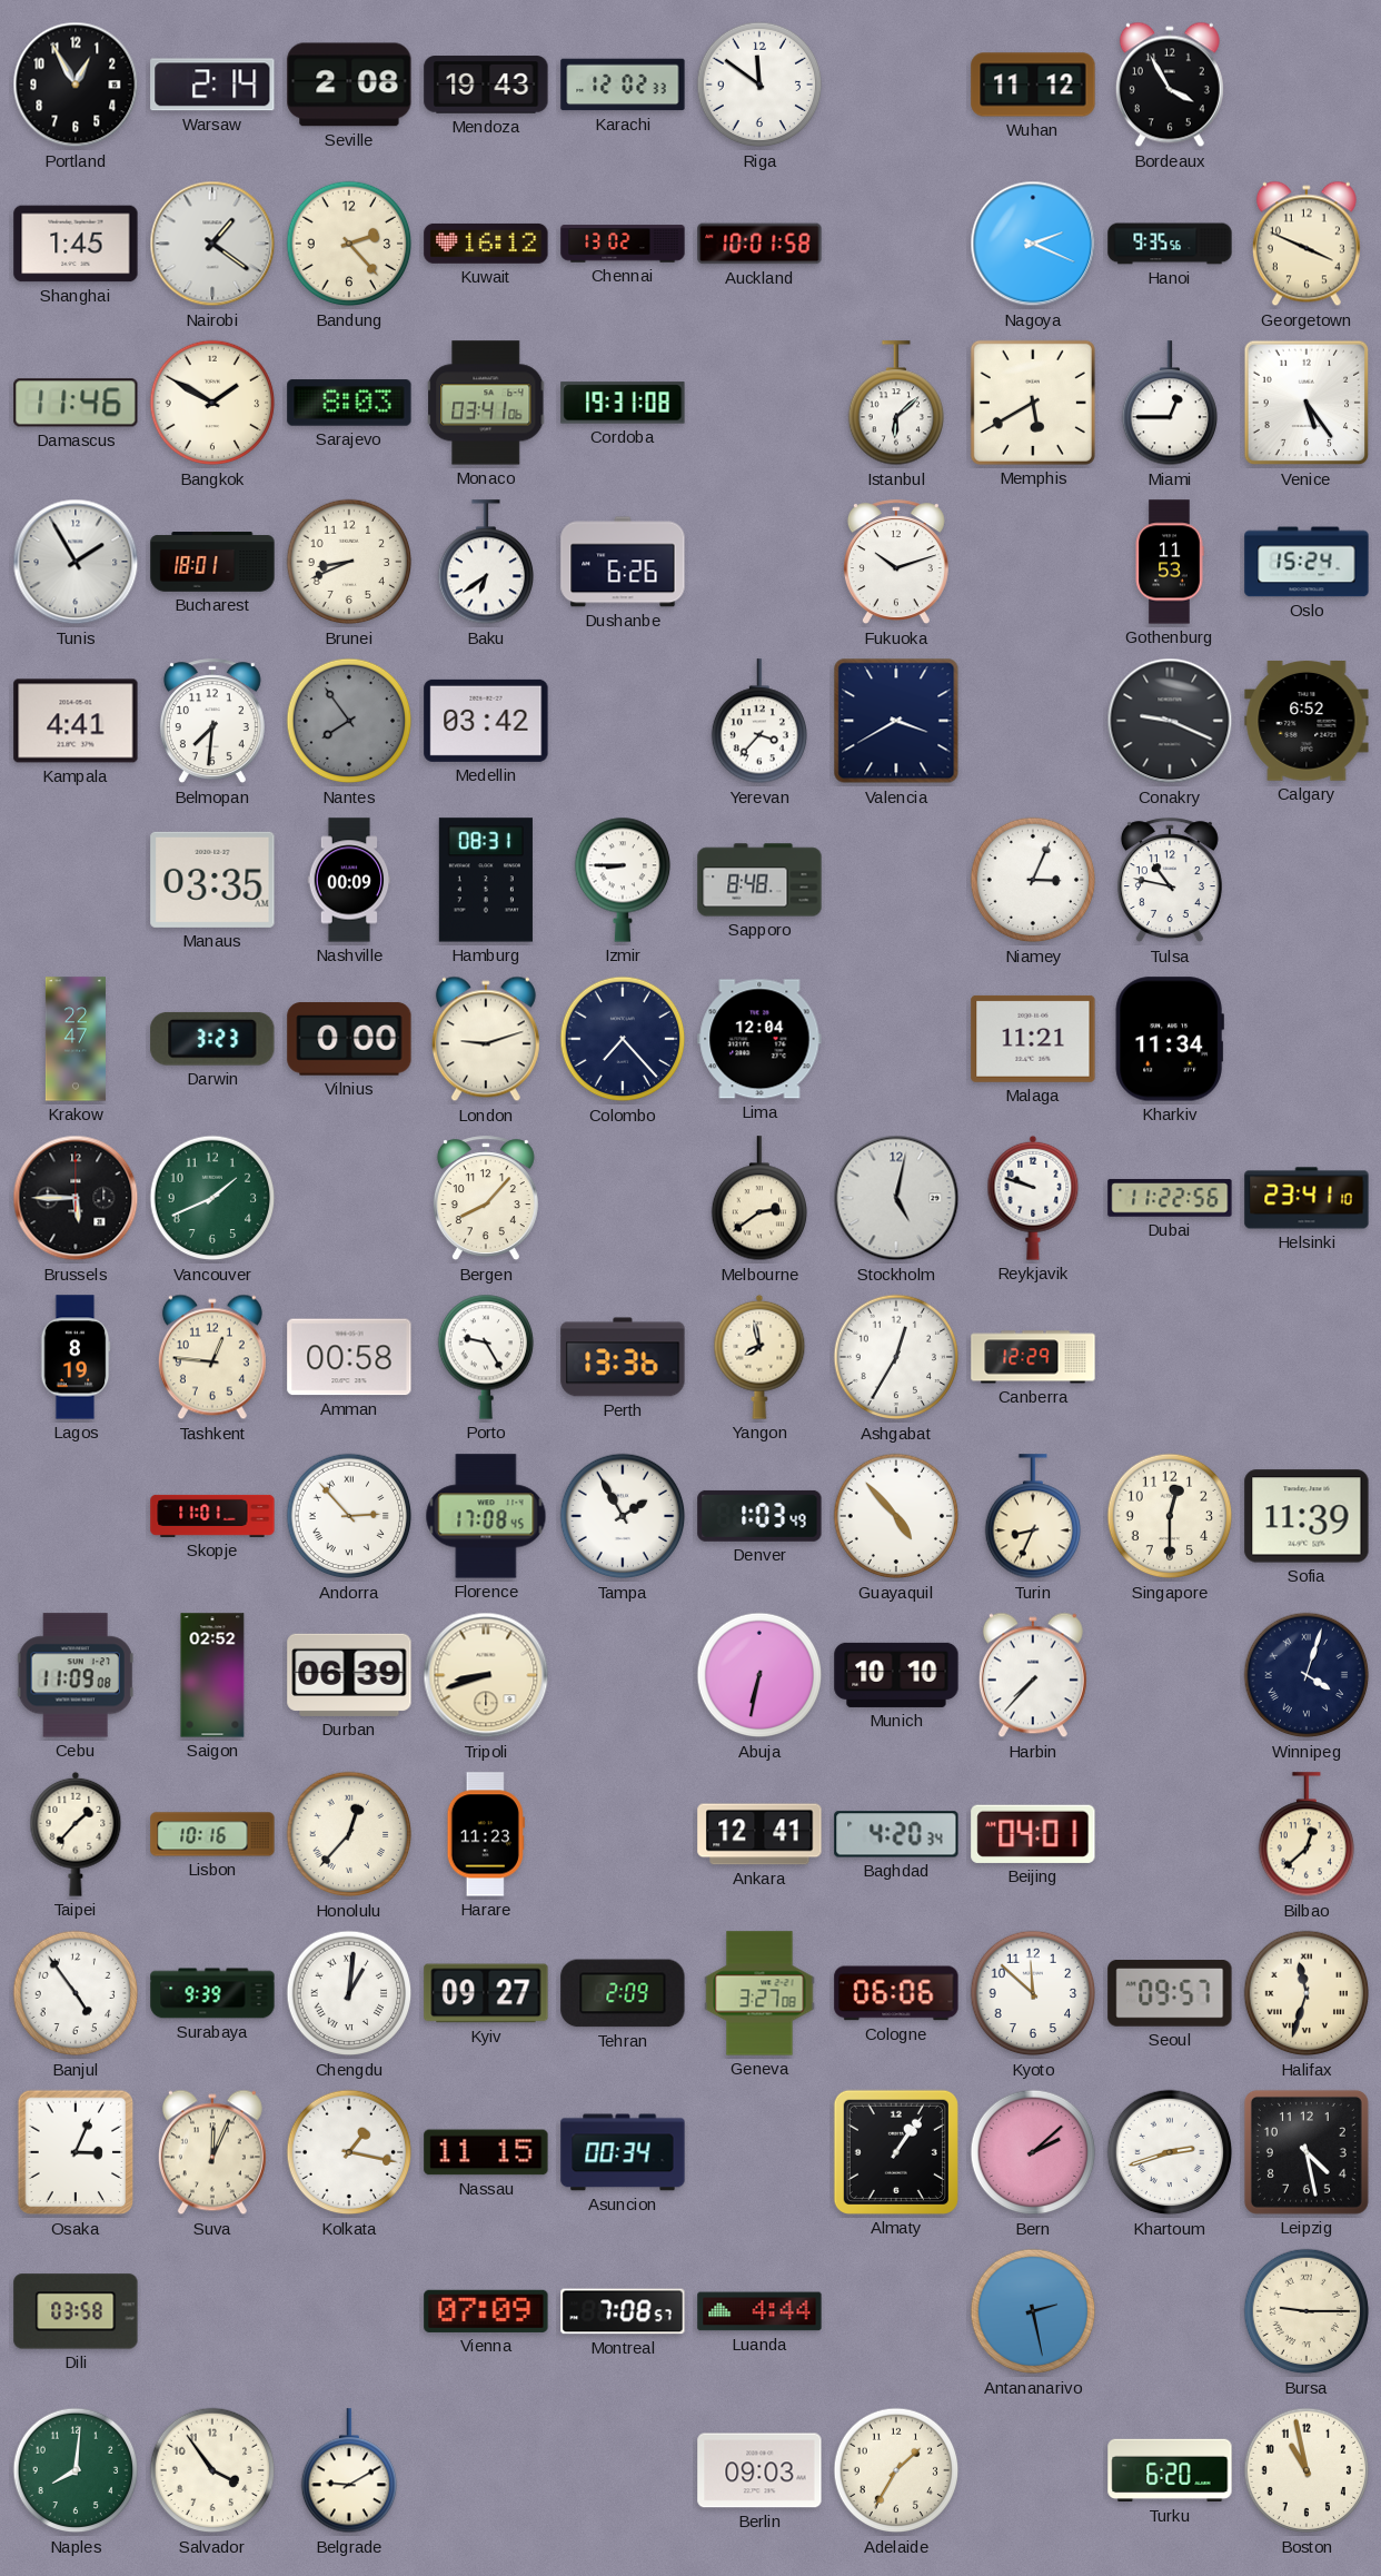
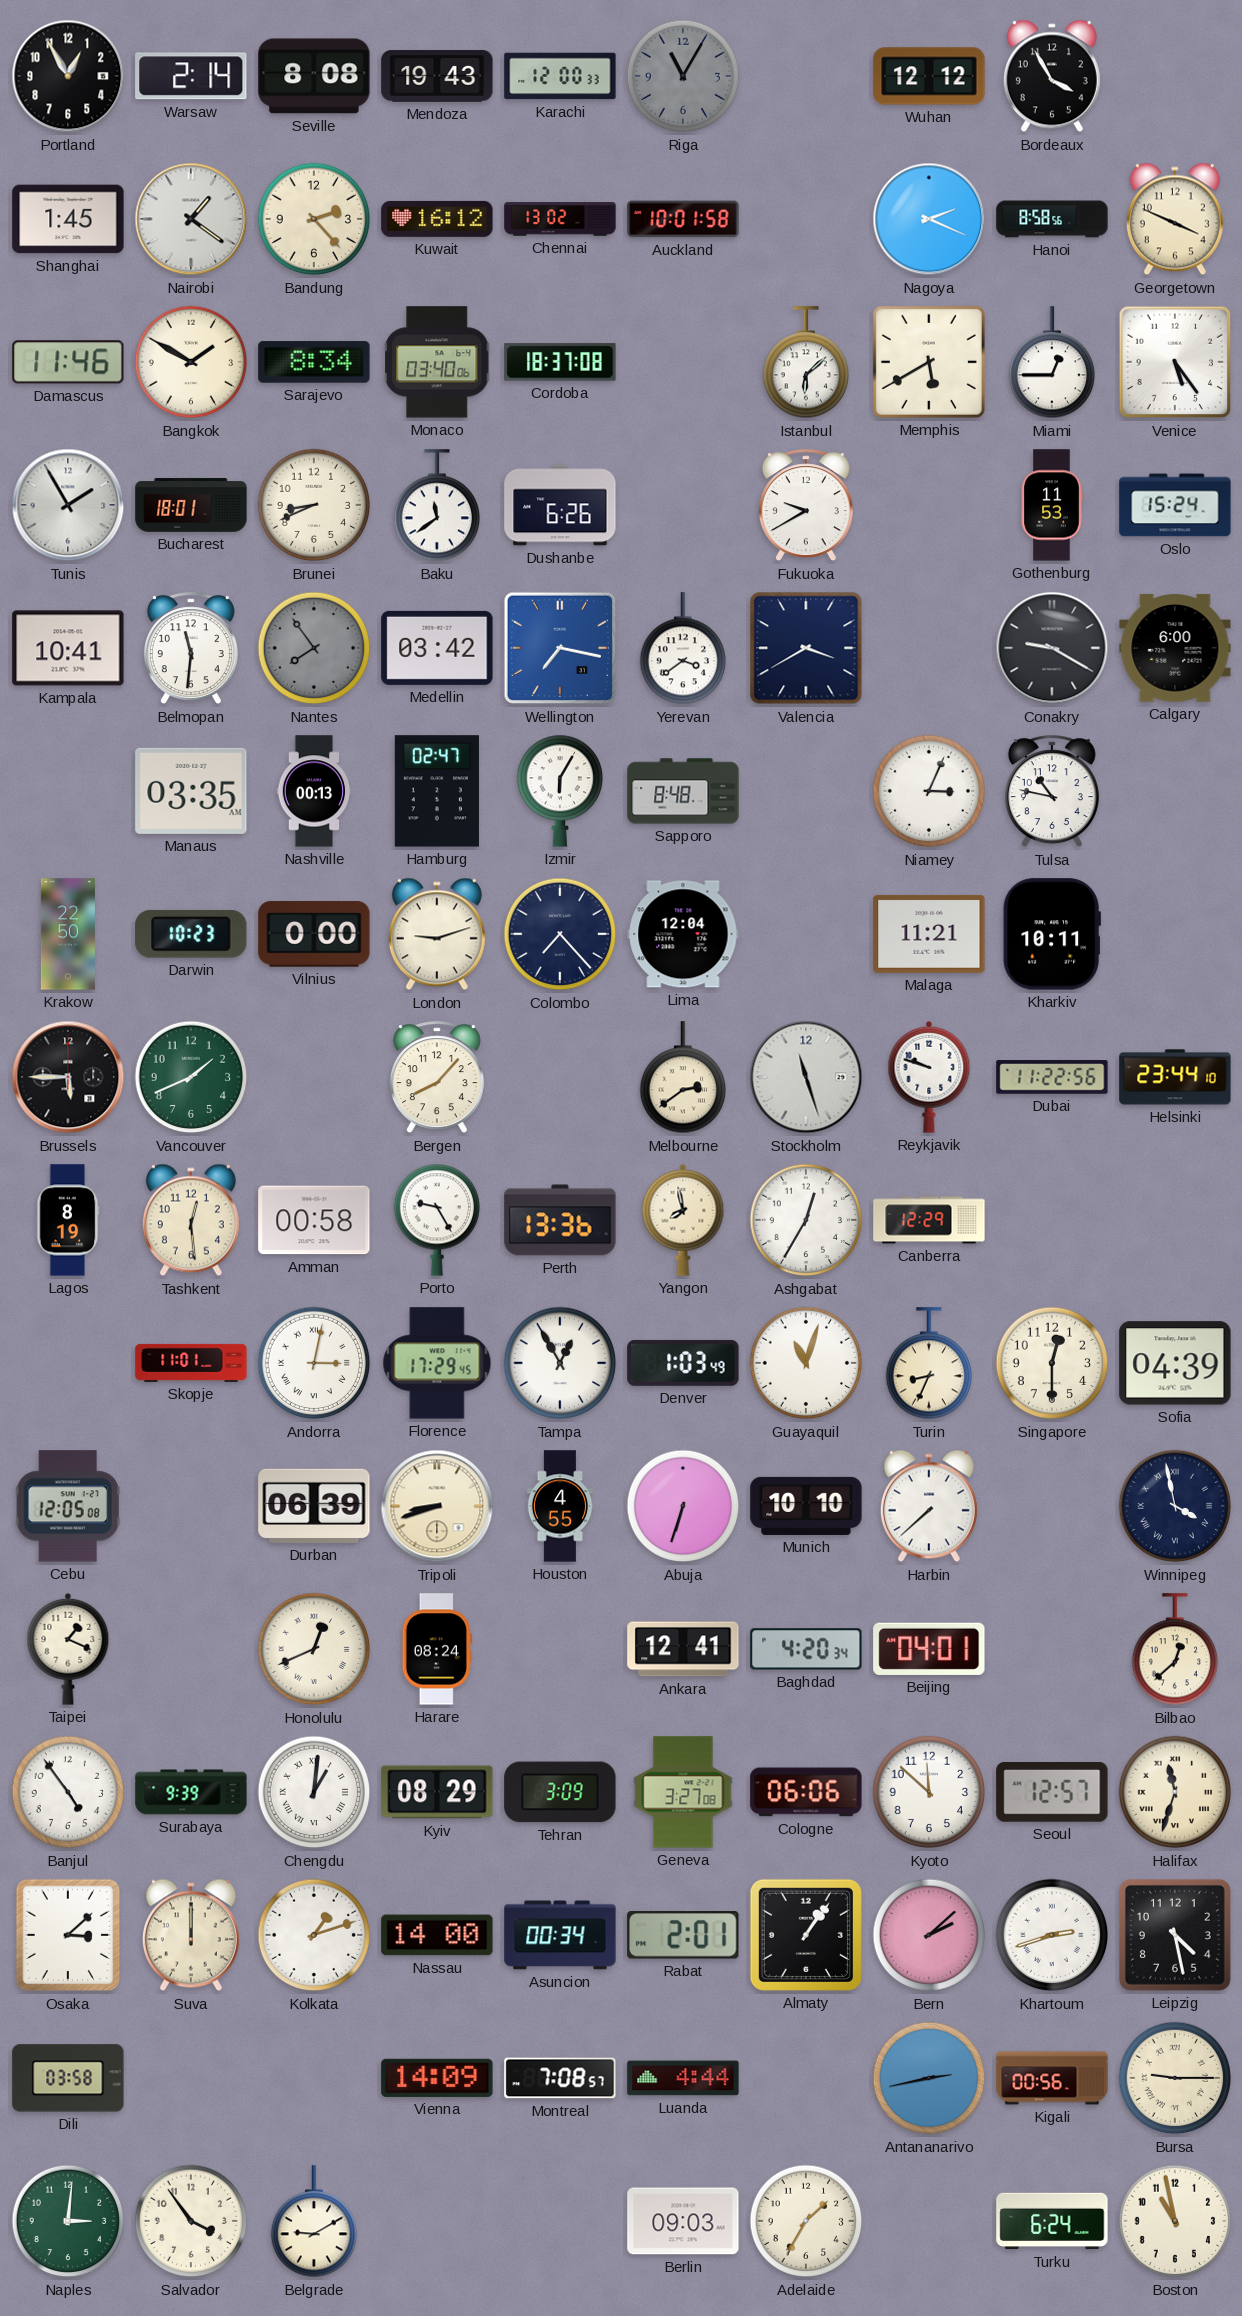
Seville: 2:08 -> 8:08
Karachi: 12:02 -> 12:00
Riga: 11:51 -> 11:05
Riga dial: white -> grey
Wuhan: 11:12 -> 12:12
Hanoi: 9:35 -> 8:58
Sarajevo: 8:03 -> 8:34
Monaco: 03:41 -> 03:40
Cordoba: 19:31 -> 18:37
Baku: 6:39 -> 11:39
Fukuoka: 10:12 -> 9:40
Kampala: 4:41 -> 10:41
Belmopan: 7:31 -> 11:31
Wellington: none -> 7:17
Yerevan: 3:37 -> 3:39
Conakry: 9:19 -> 9:20
Calgary: 6:52 -> 6:00
Nashville: 00:09 -> 00:13
Hamburg: 08:31 -> 02:47
Izmir: 8:45 -> 6:05
Krakow: 22:47 -> 22:50
Darwin: 3:23 -> 10:23
Kharkiv: 11:34 -> 10:11
Stockholm: 5:02 -> 11:27
Helsinki: 23:41 -> 23:44
Tashkent: 12:46 -> 12:29
Andorra: 2:53 -> 3:02
Florence: 17:08 -> 17:29
Tampa: 1:55 -> 12:55
Guayaquil: 4:53 -> 11:03
Sofia: 11:39 -> 04:39
Cebu: 11:09 -> 12:05
Saigon: 02:52 -> none
Houston: none -> 4:55
Abuja: 6:32 -> 6:33
Harbin: 7:37 -> 7:38
Winnipeg: 4:03 -> 3:58
Taipei: 1:37 -> 1:19
Lisbon: 10:16 -> none
Honolulu: 12:37 -> 12:41
Harare: 11:23 -> 08:24
Kyiv: 09:27 -> 08:29
Tehran: 2:09 -> 3:09
Seoul: 09:57 -> 12:57
Osaka: 3:04 -> 3:08
Suva: 12:04 -> 12:00
Kolkata: 1:17 -> 1:12
Nassau: 11:15 -> 14:00
Rabat: none -> 2:01
Vienna: 07:09 -> 14:09
Antananarivo: 2:28 -> 2:43
Kigali: none -> 00:56
Naples: 8:01 -> 3:01
Turku: 6:20 -> 6:24
